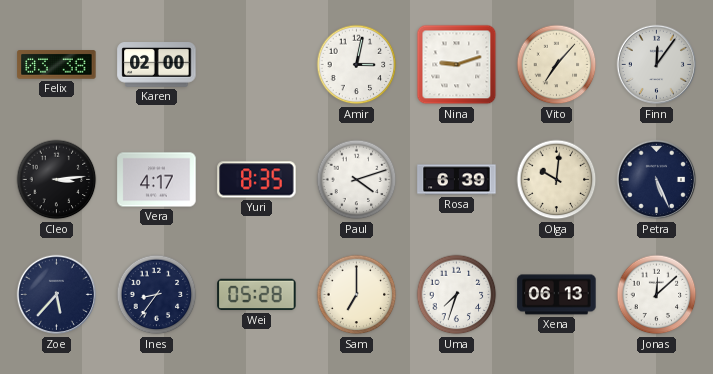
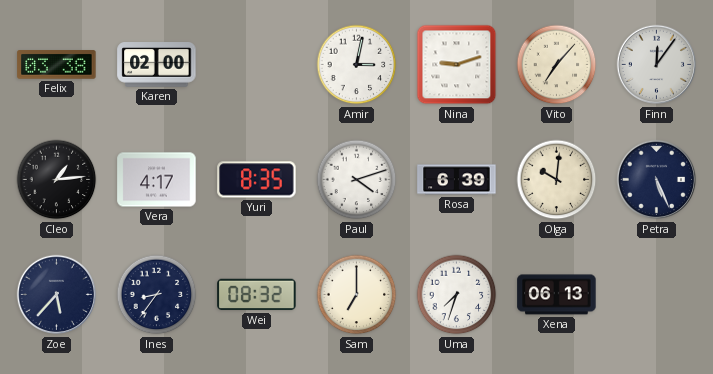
Cleo: 3:14 -> 1:14
Wei: 05:28 -> 08:32
Jonas: 12:08 -> none
